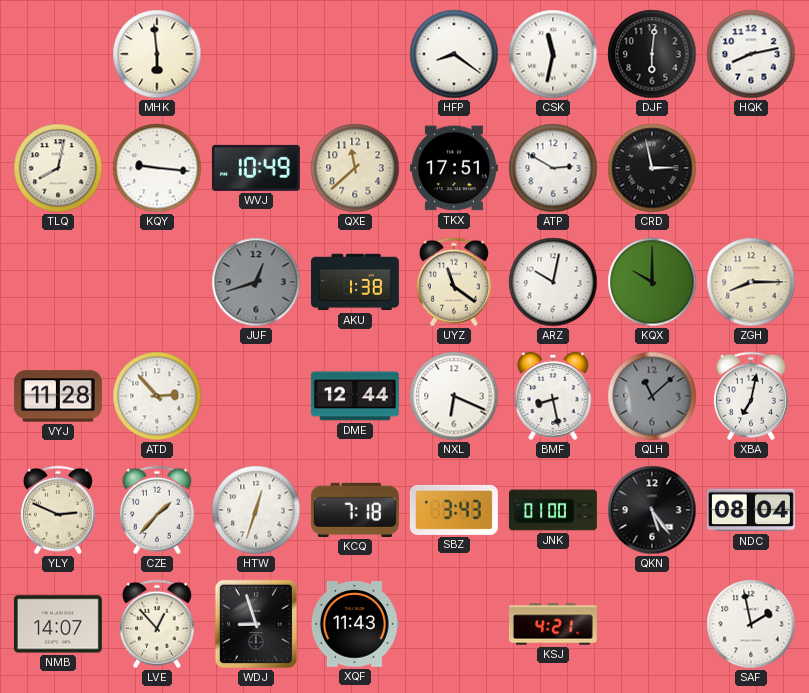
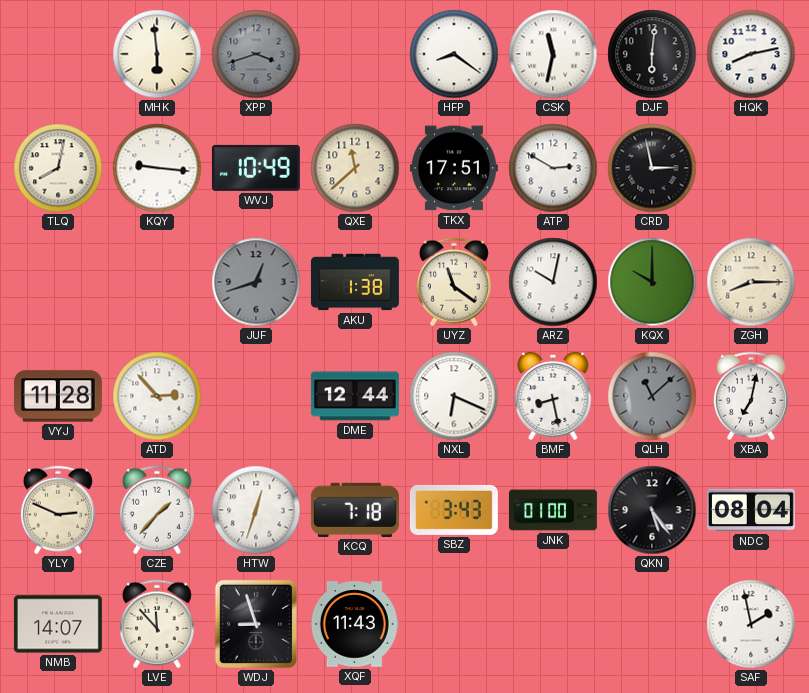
XPP: none -> 3:42
LVE: 12:53 -> 11:53
KSJ: 4:21 -> none
